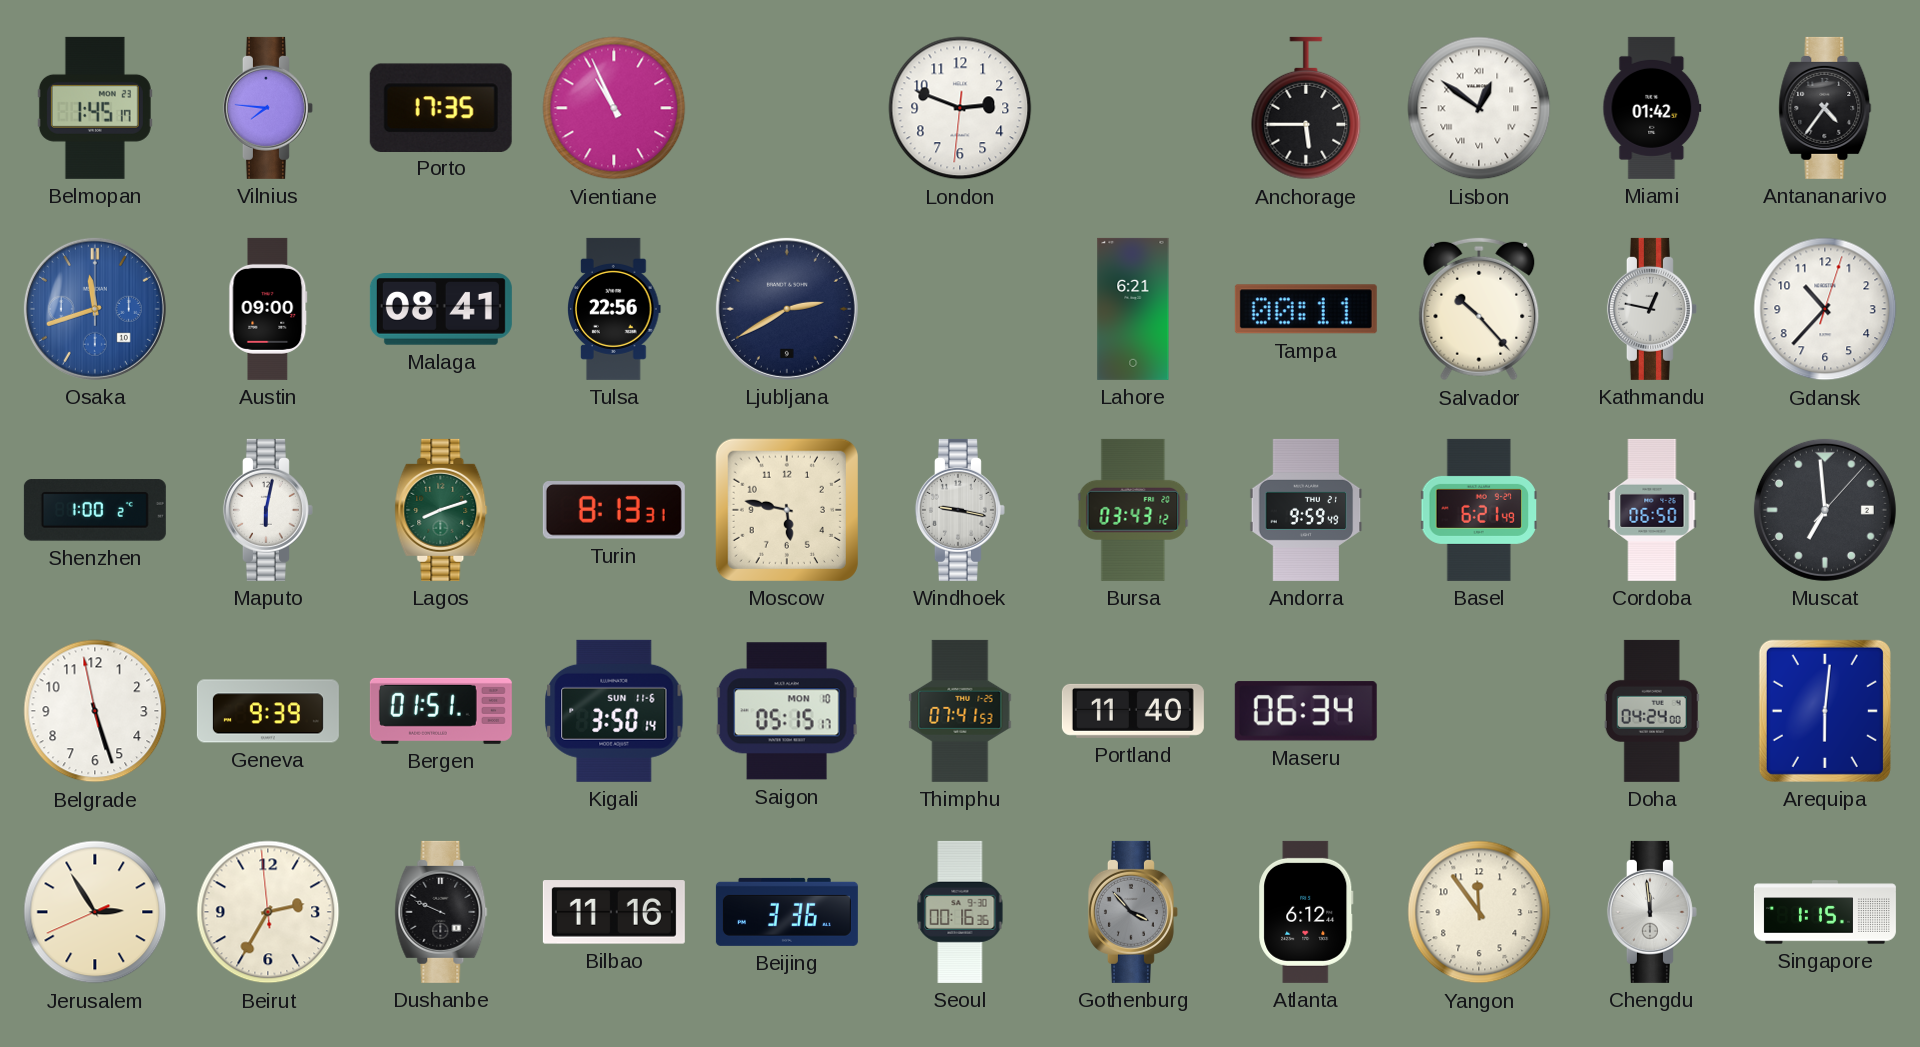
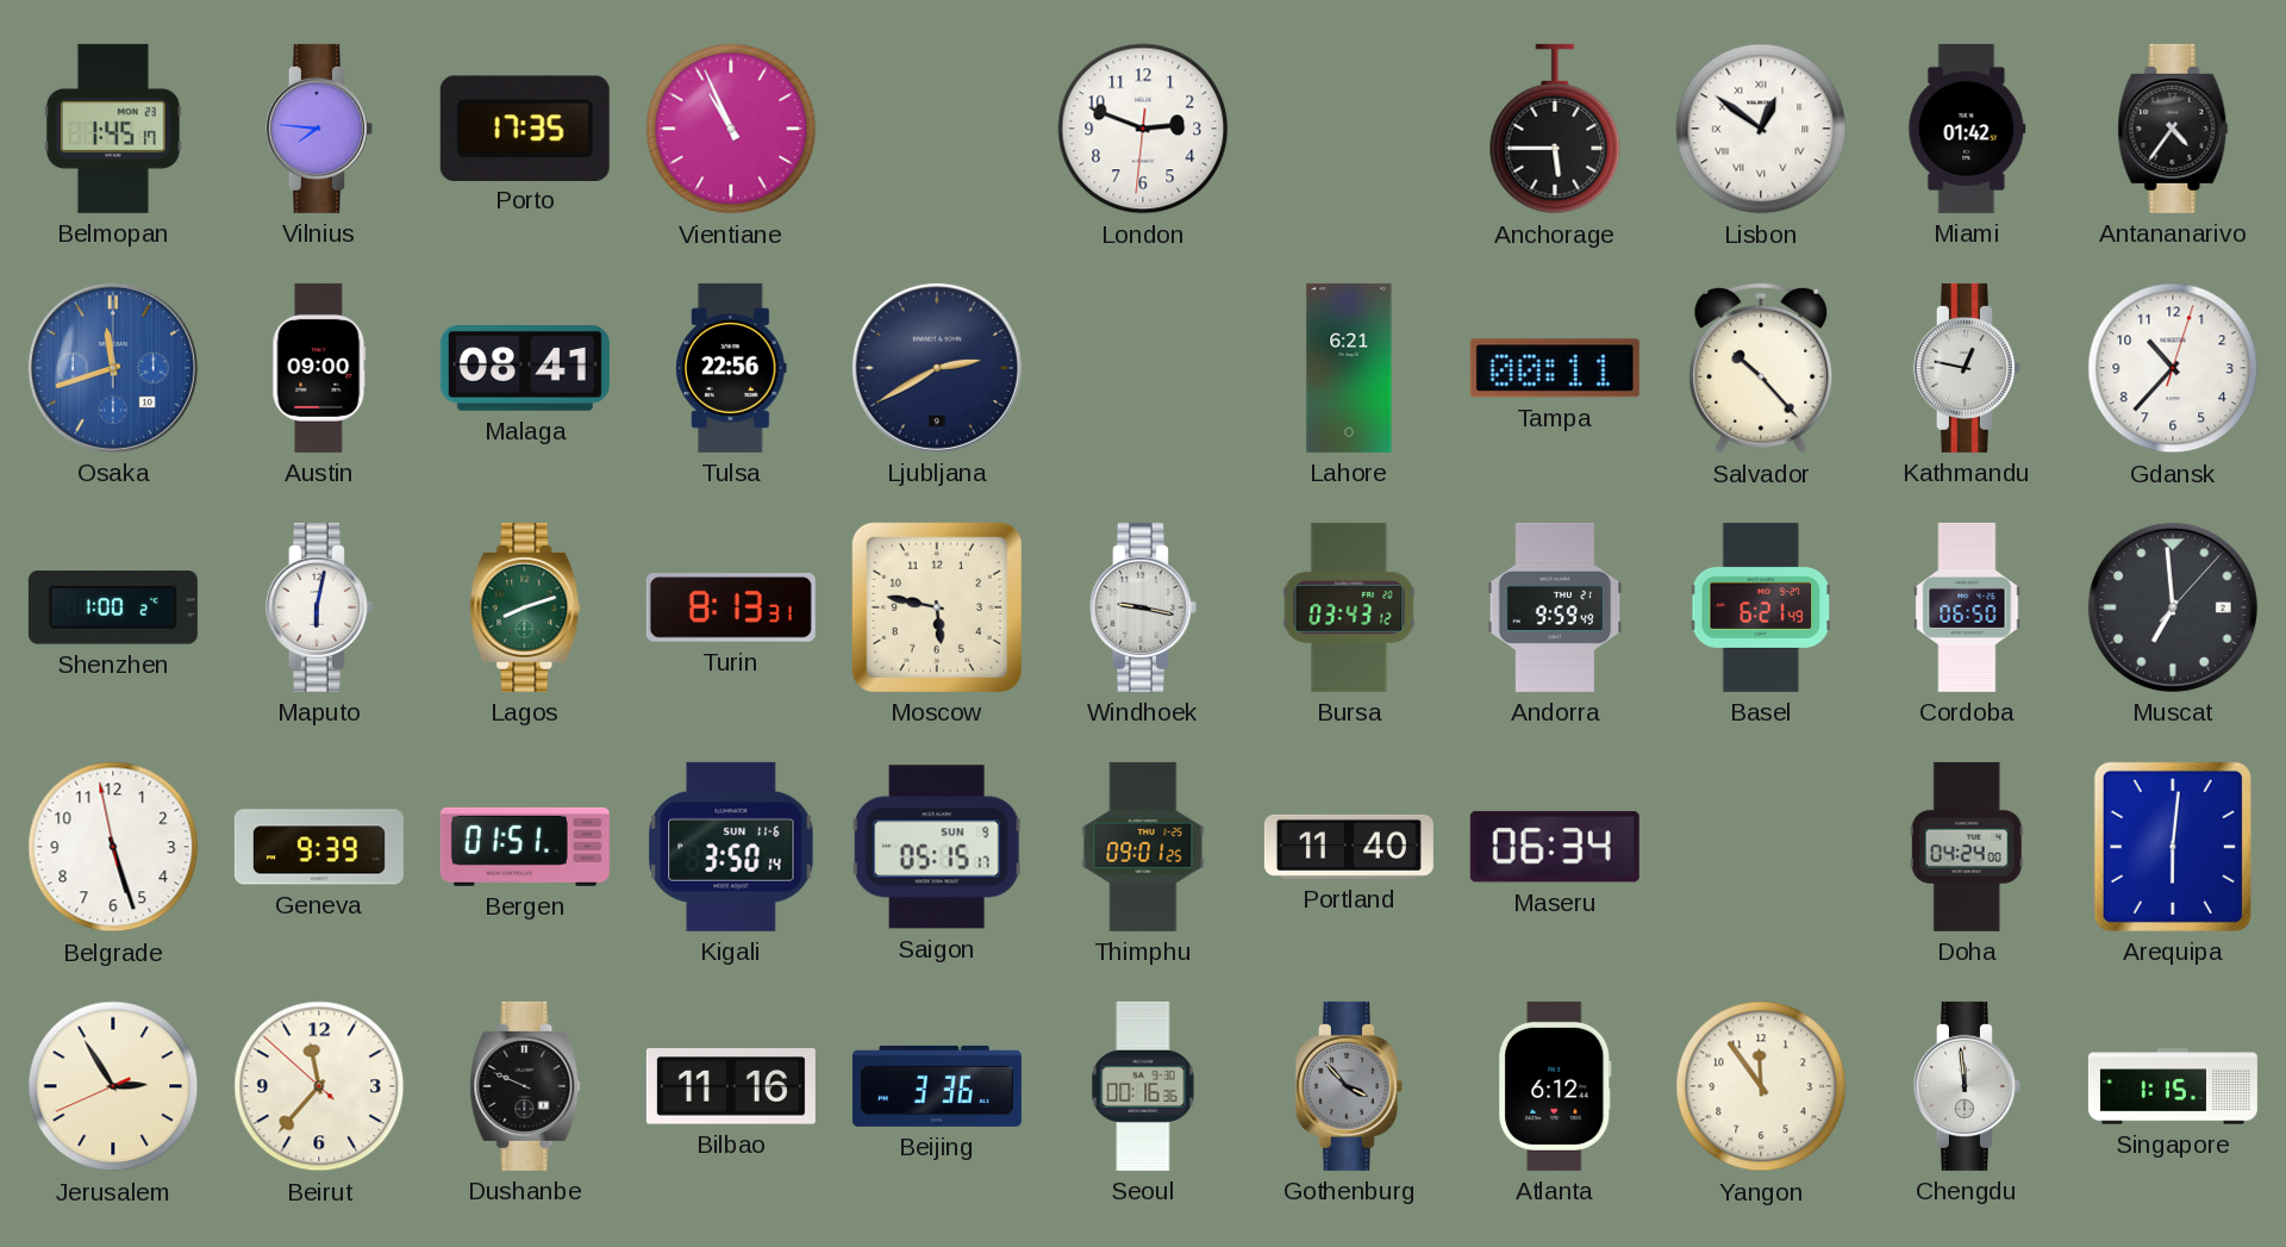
Saigon date: MON 10 -> SUN 9
Thimphu: 07:41 -> 09:01
Beirut: 2:34 -> 11:36
